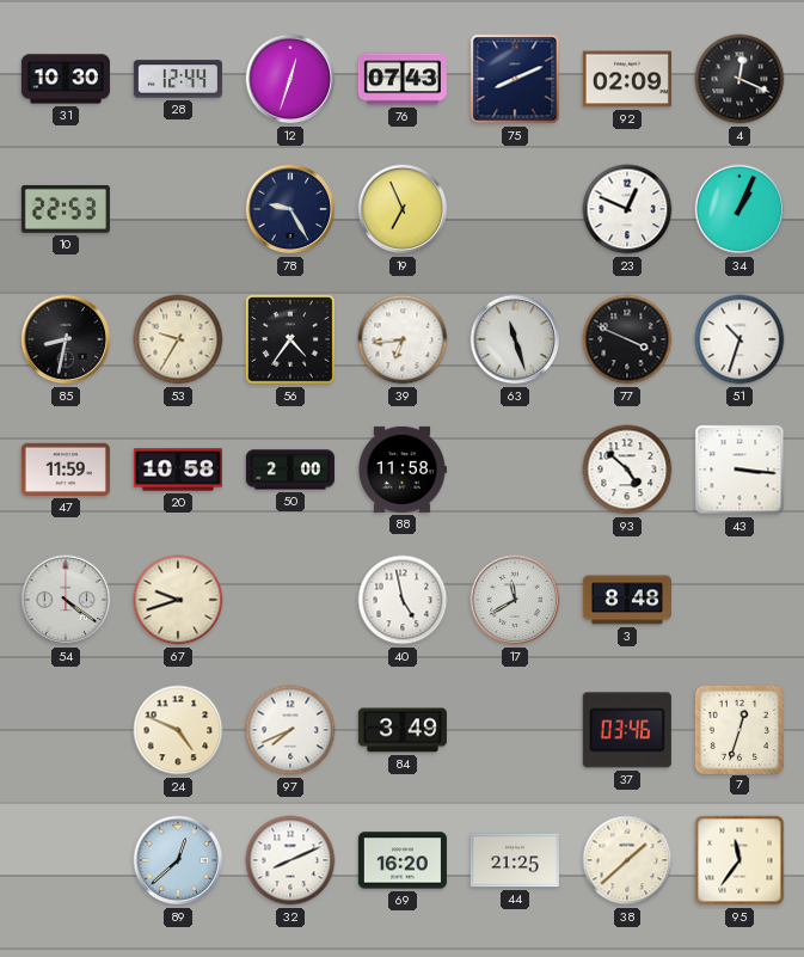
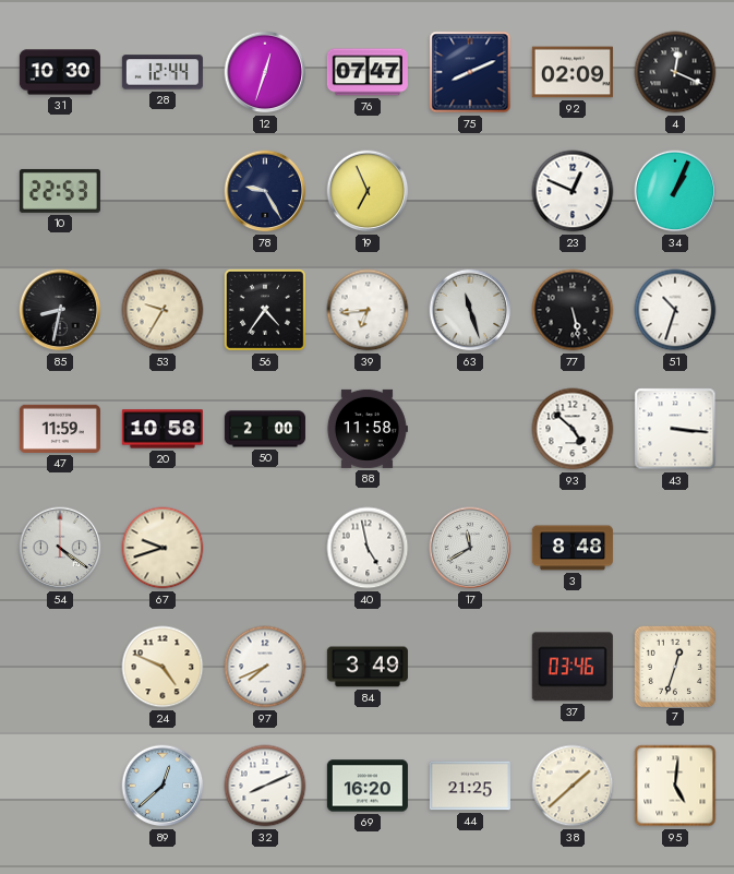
76: 07:43 -> 07:47
77: 3:49 -> 5:28
95: 11:36 -> 5:01
